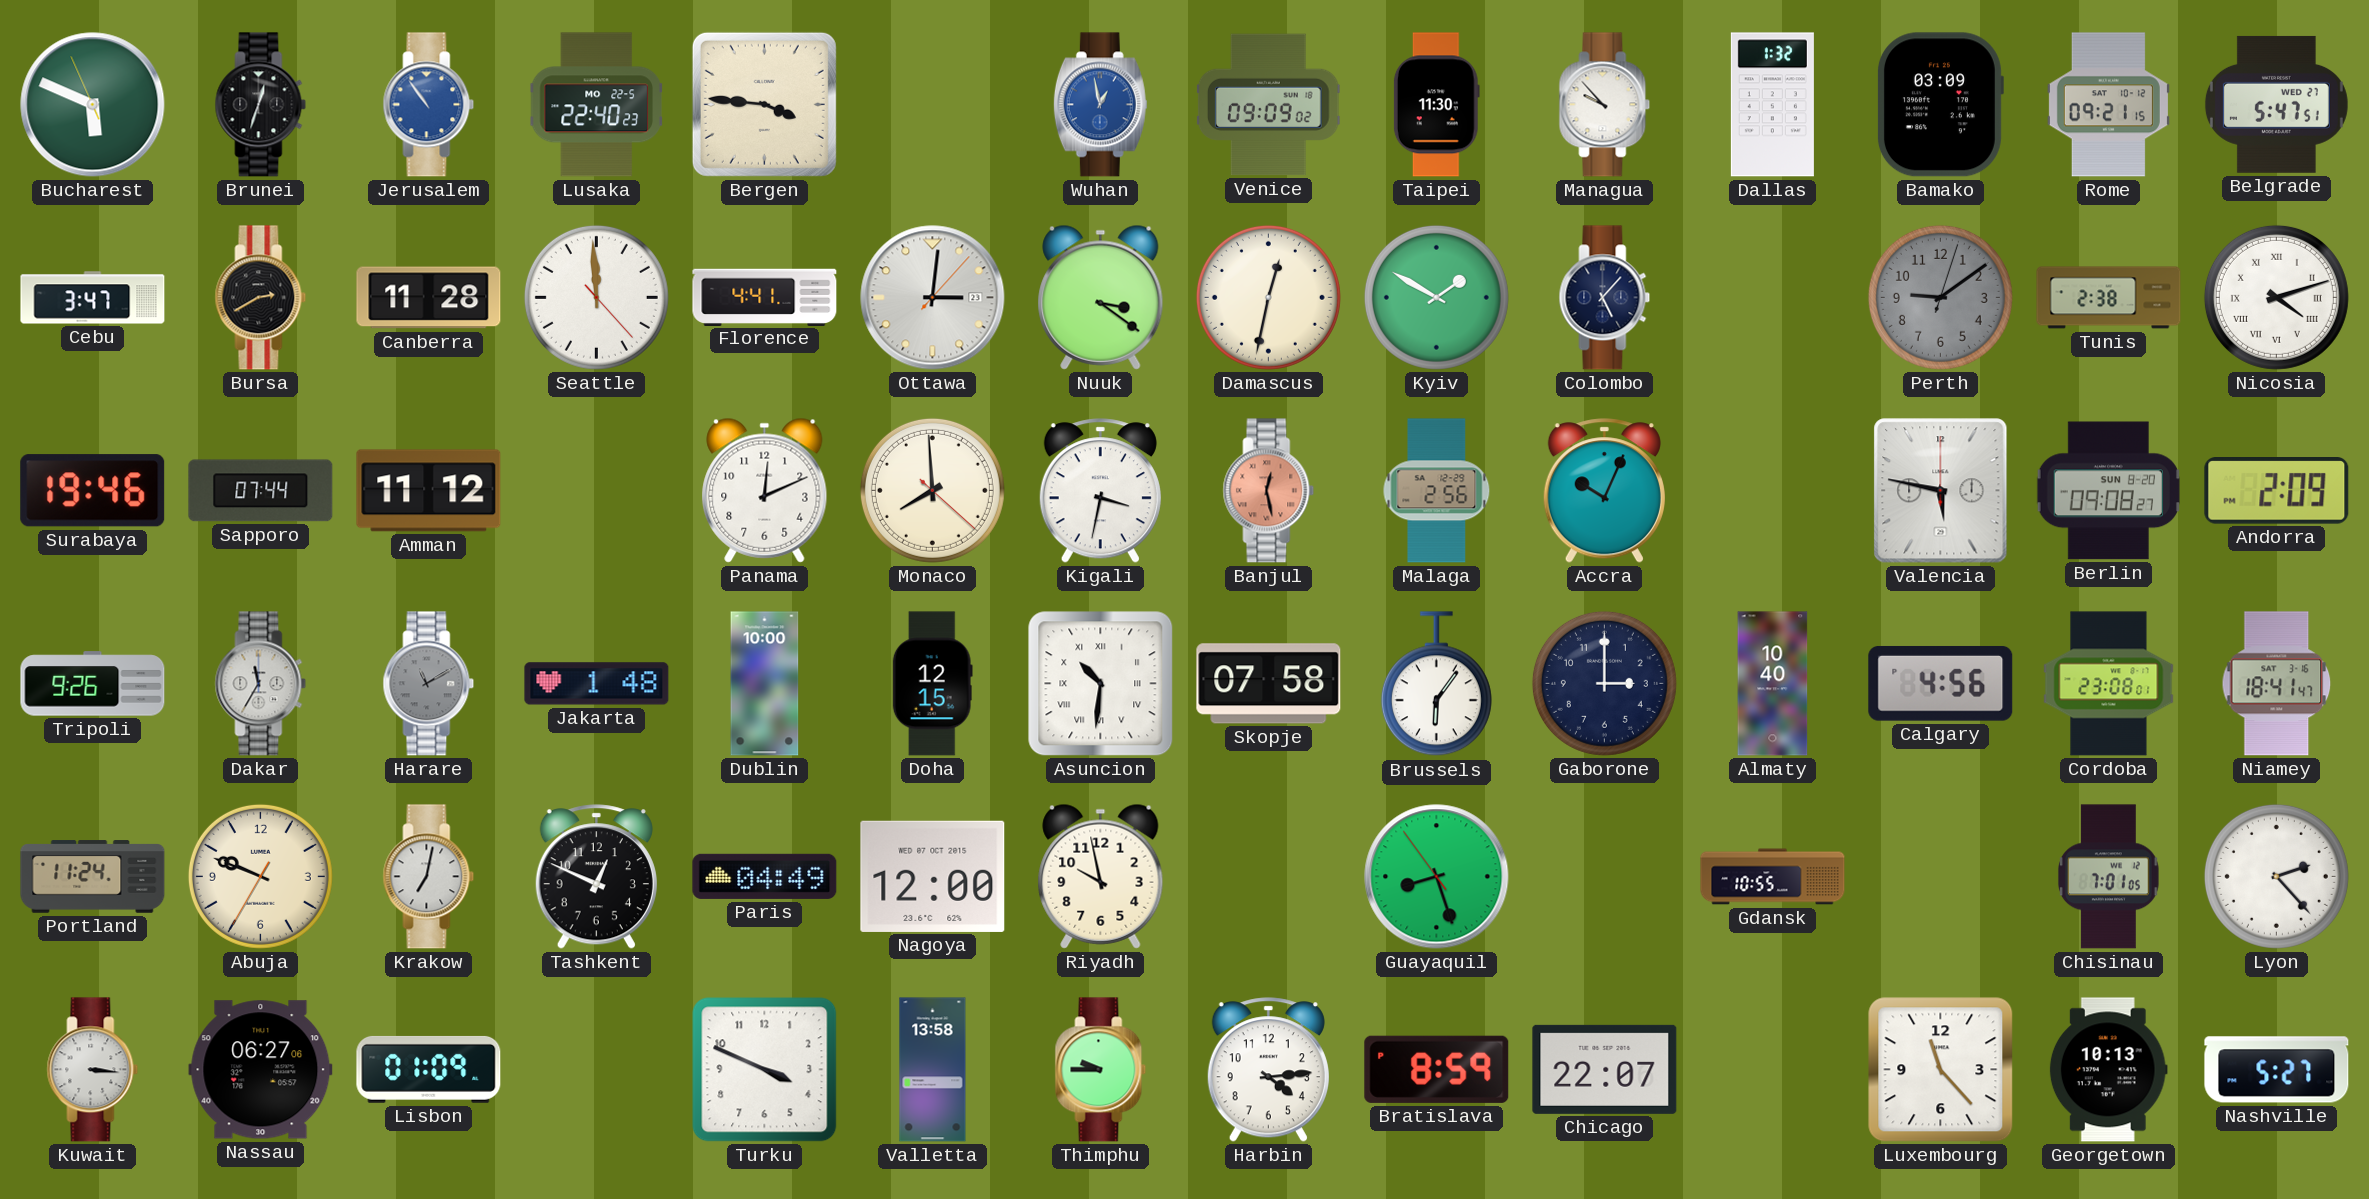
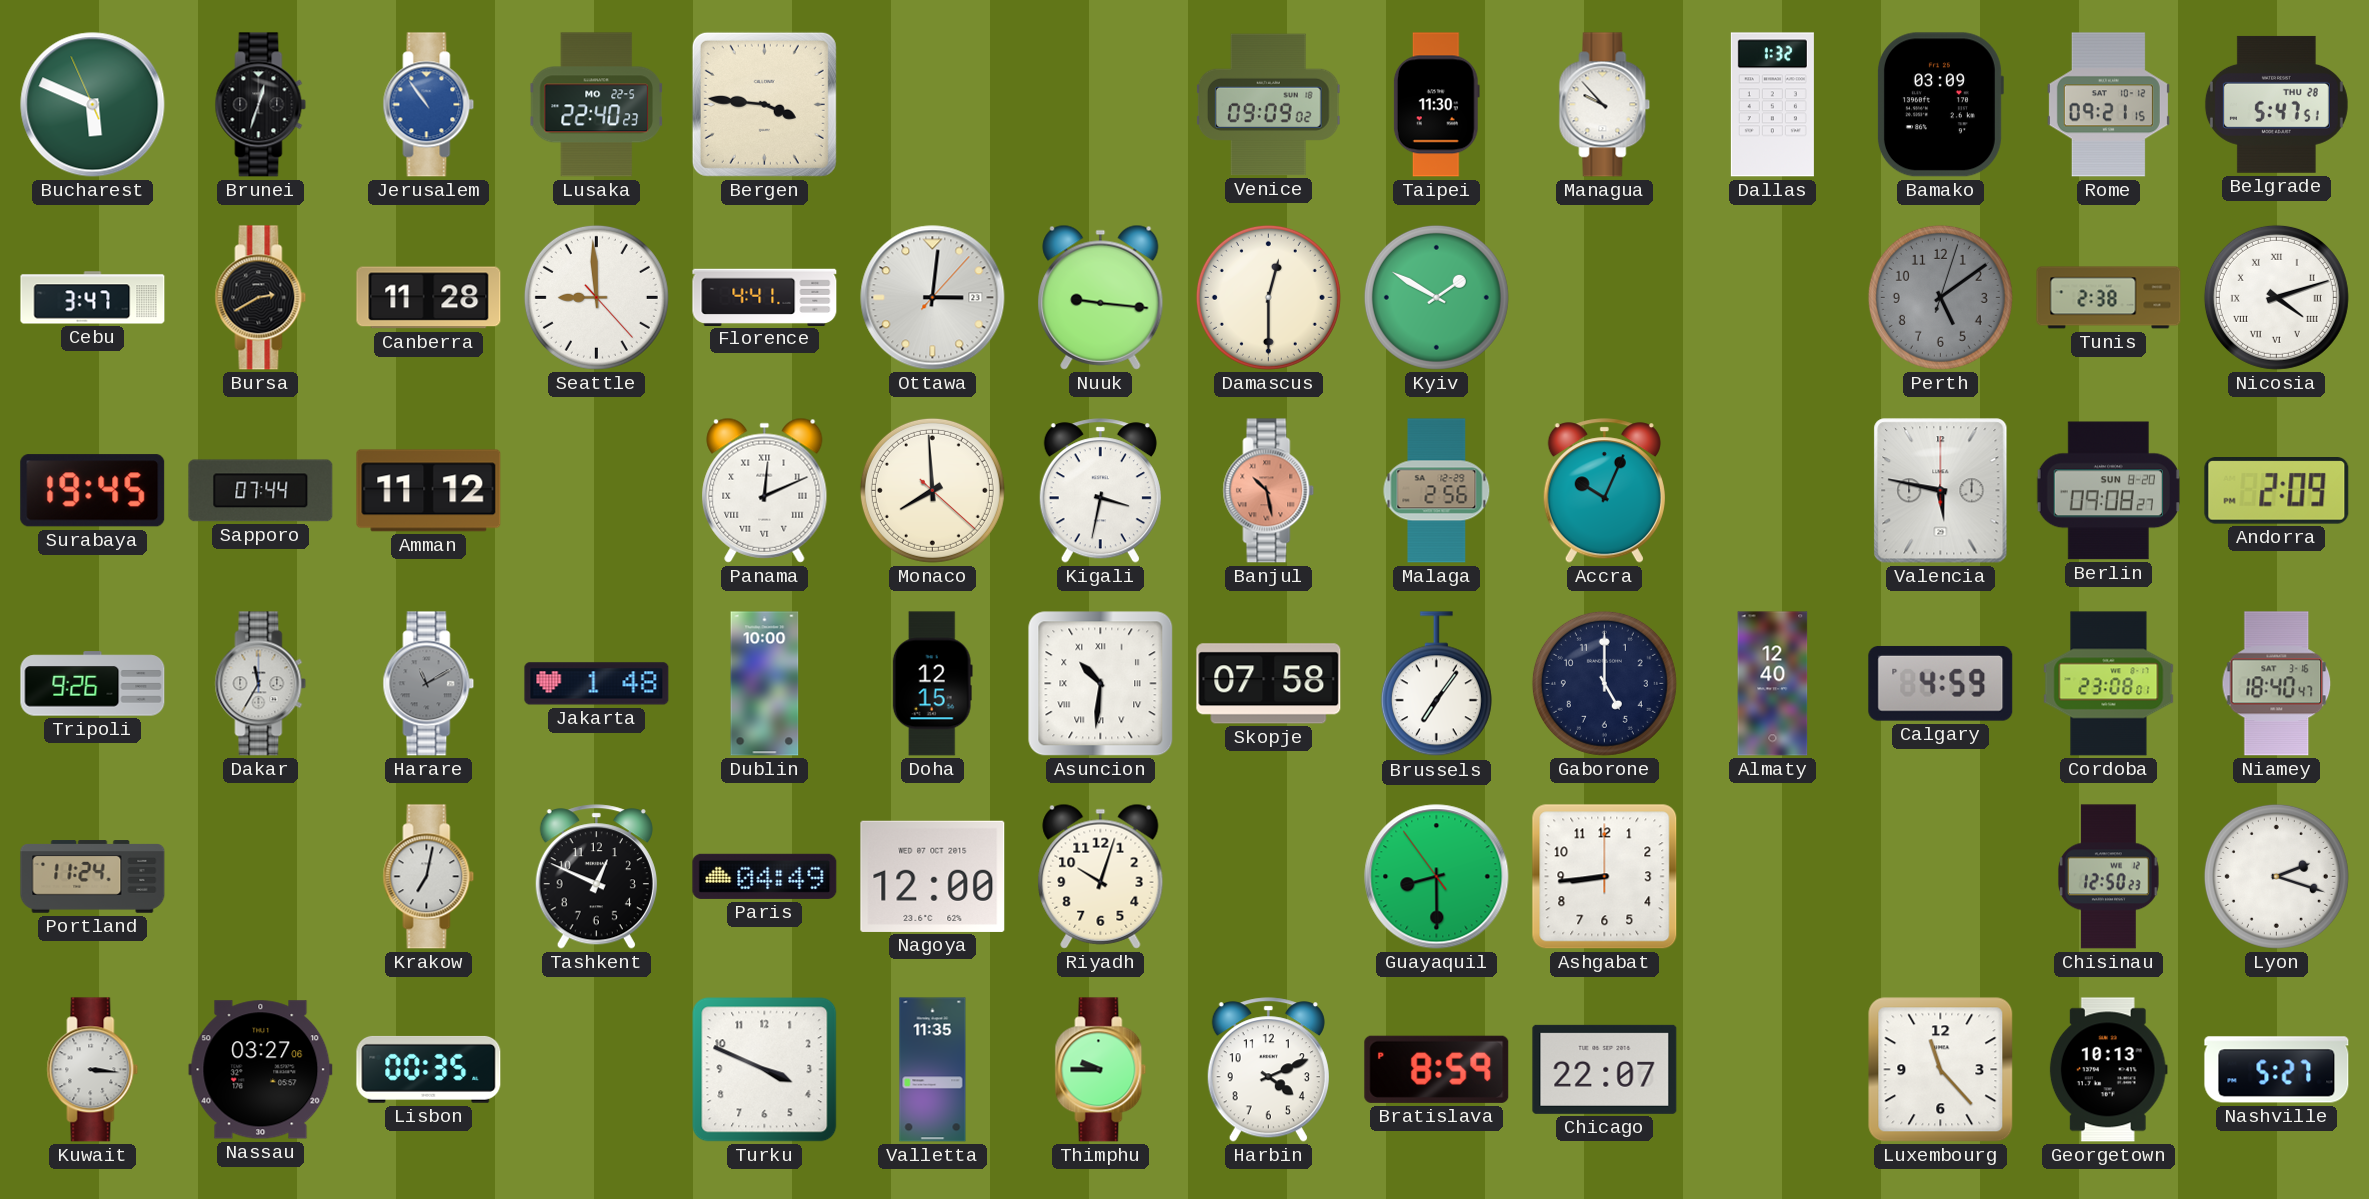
Wuhan: 12:58 -> none
Belgrade date: WED 27 -> THU 28
Seattle: 11:59 -> 8:59
Nuuk: 3:21 -> 9:16
Damascus: 12:32 -> 12:30
Colombo: 5:07 -> none
Perth: 9:09 -> 5:09
Surabaya: 19:46 -> 19:45
Panama numerals: Arabic -> Roman
Banjul: 12:28 -> 10:28
Brussels: 6:06 -> 7:06
Gaborone: 3:00 -> 5:00
Almaty: 10:40 -> 12:40
Calgary: 4:56 -> 4:59
Niamey: 18:41 -> 18:40
Abuja: 9:48 -> none
Riyadh: 9:58 -> 10:03
Guayaquil: 8:26 -> 8:29
Ashgabat: none -> 8:44
Gdansk: 10:55 -> none
Chisinau: 7:01 -> 12:50
Lyon: 2:23 -> 2:18
Nassau: 06:27 -> 03:27
Lisbon: 01:09 -> 00:35
Valletta: 13:58 -> 11:35
Harbin: 4:14 -> 4:11
